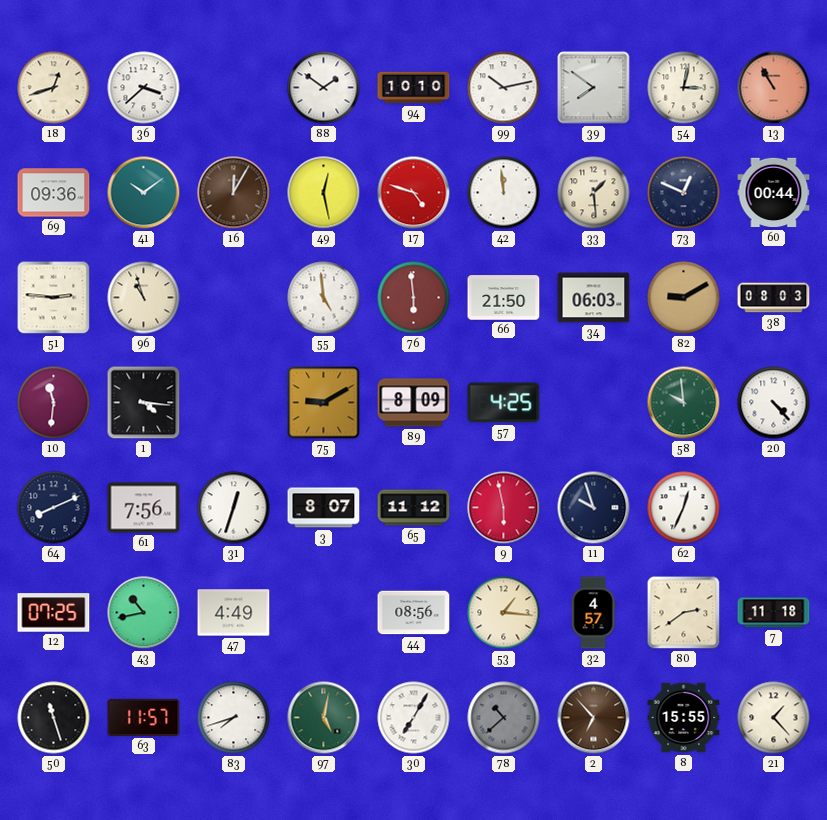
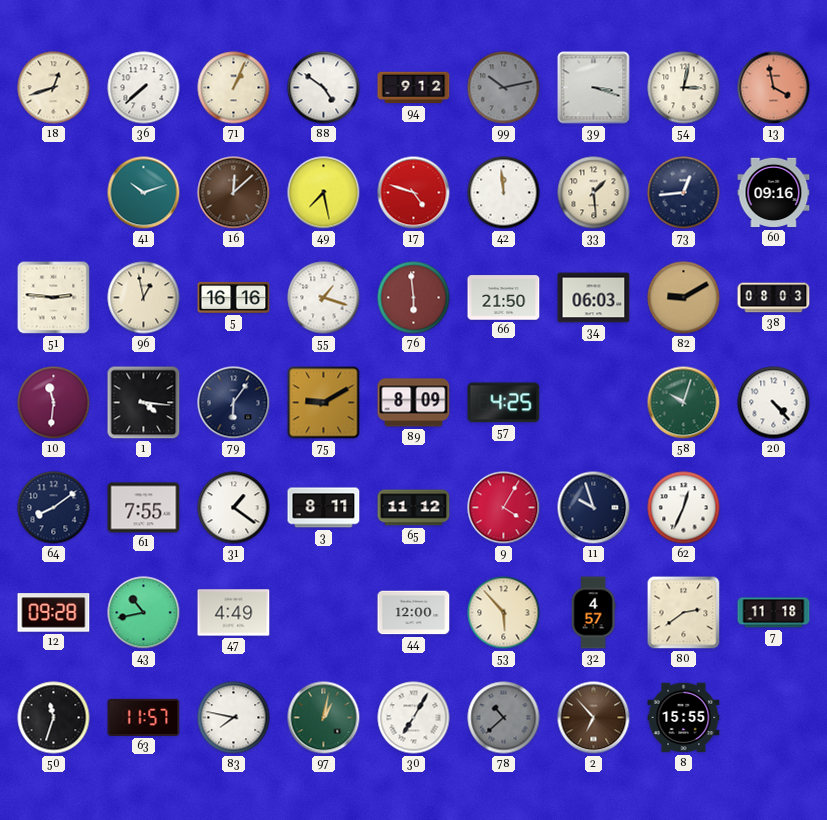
36: 3:38 -> 7:38
71: none -> 1:04
88: 1:51 -> 4:51
94: 10:10 -> 9:12
99 dial: white -> grey
39: 7:51 -> 3:18
13: 10:55 -> 3:58
69: 09:36 -> none
41: 10:09 -> 10:12
16: 12:05 -> 12:08
49: 12:28 -> 7:28
73: 12:49 -> 12:44
60: 00:44 -> 09:16
96: 10:57 -> 12:58
5: none -> 16:16
55: 4:59 -> 1:18
79: none -> 6:06
58: 9:59 -> 10:03
64: 8:11 -> 8:09
61: 7:56 -> 7:55
31: 12:33 -> 1:21
3: 8:07 -> 8:11
9: 5:58 -> 4:05
12: 07:25 -> 09:28
44: 08:56 -> 12:00
53: 1:16 -> 5:53
50: 11:27 -> 11:33
83: 7:42 -> 7:47
97: 5:02 -> 1:02
21: 1:23 -> none
